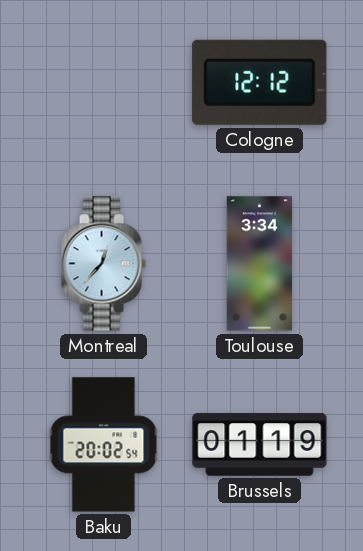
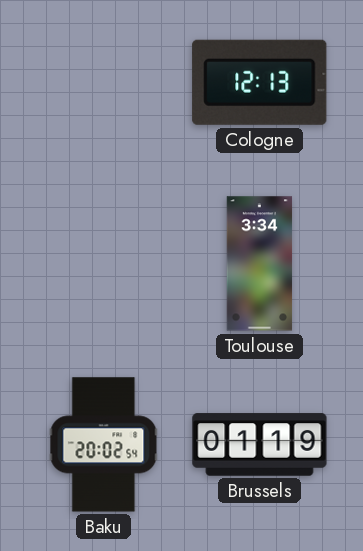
Cologne: 12:12 -> 12:13
Montreal: 12:37 -> none
